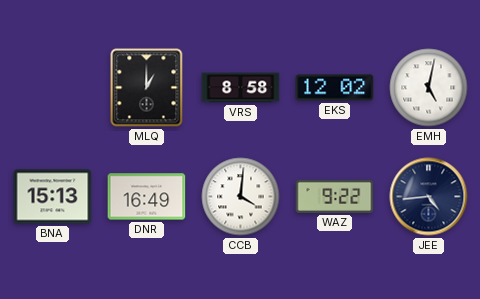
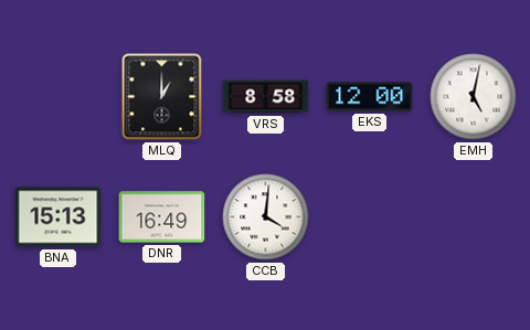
EKS: 12:02 -> 12:00
WAZ: 9:22 -> none
JEE: 4:44 -> none
